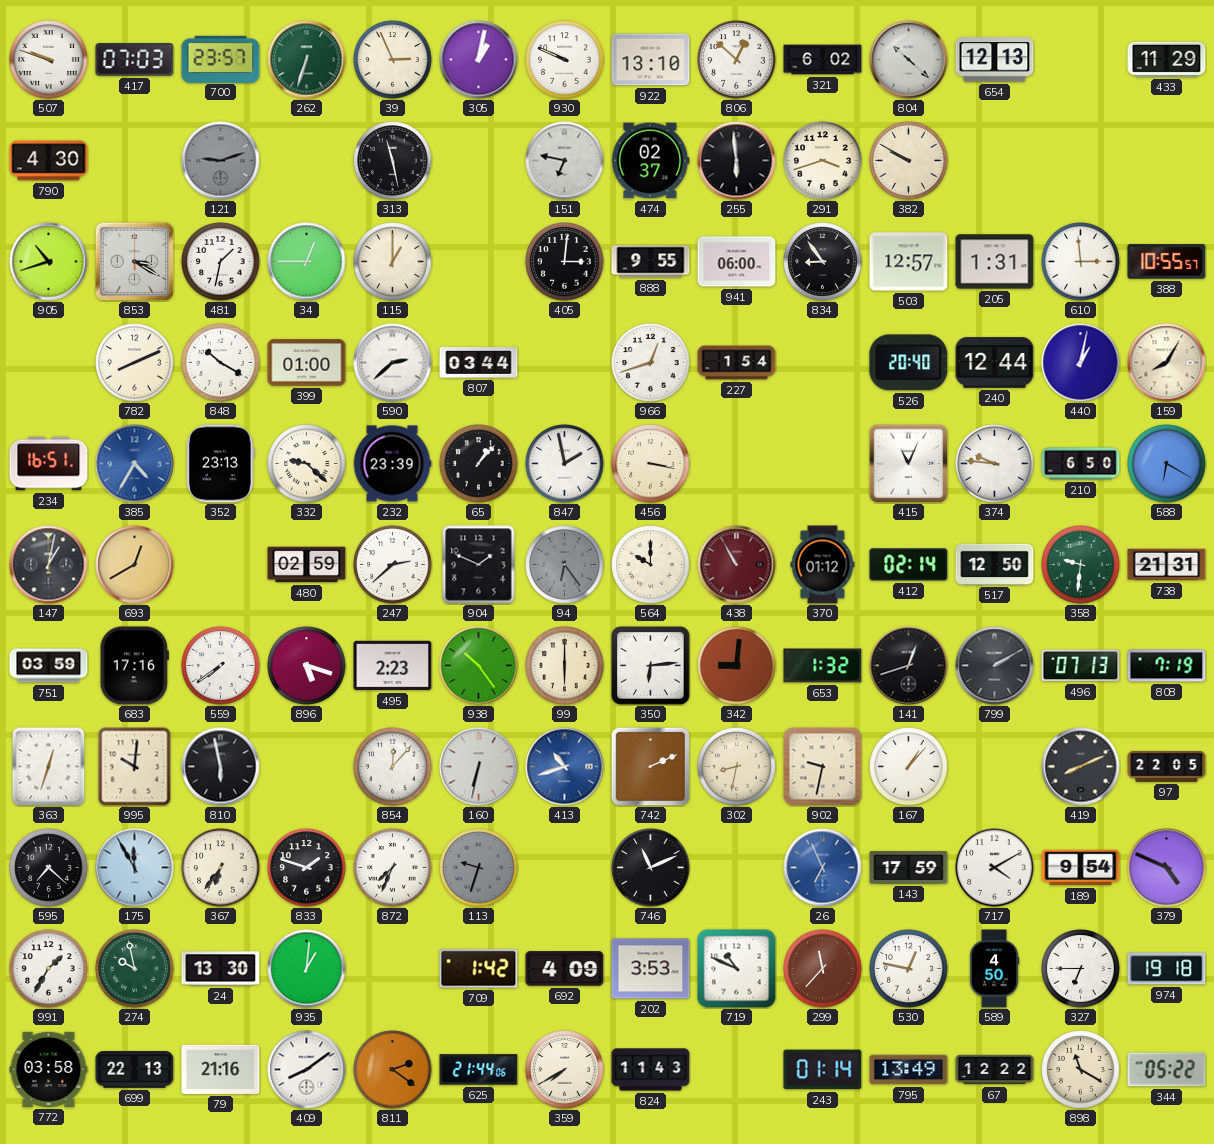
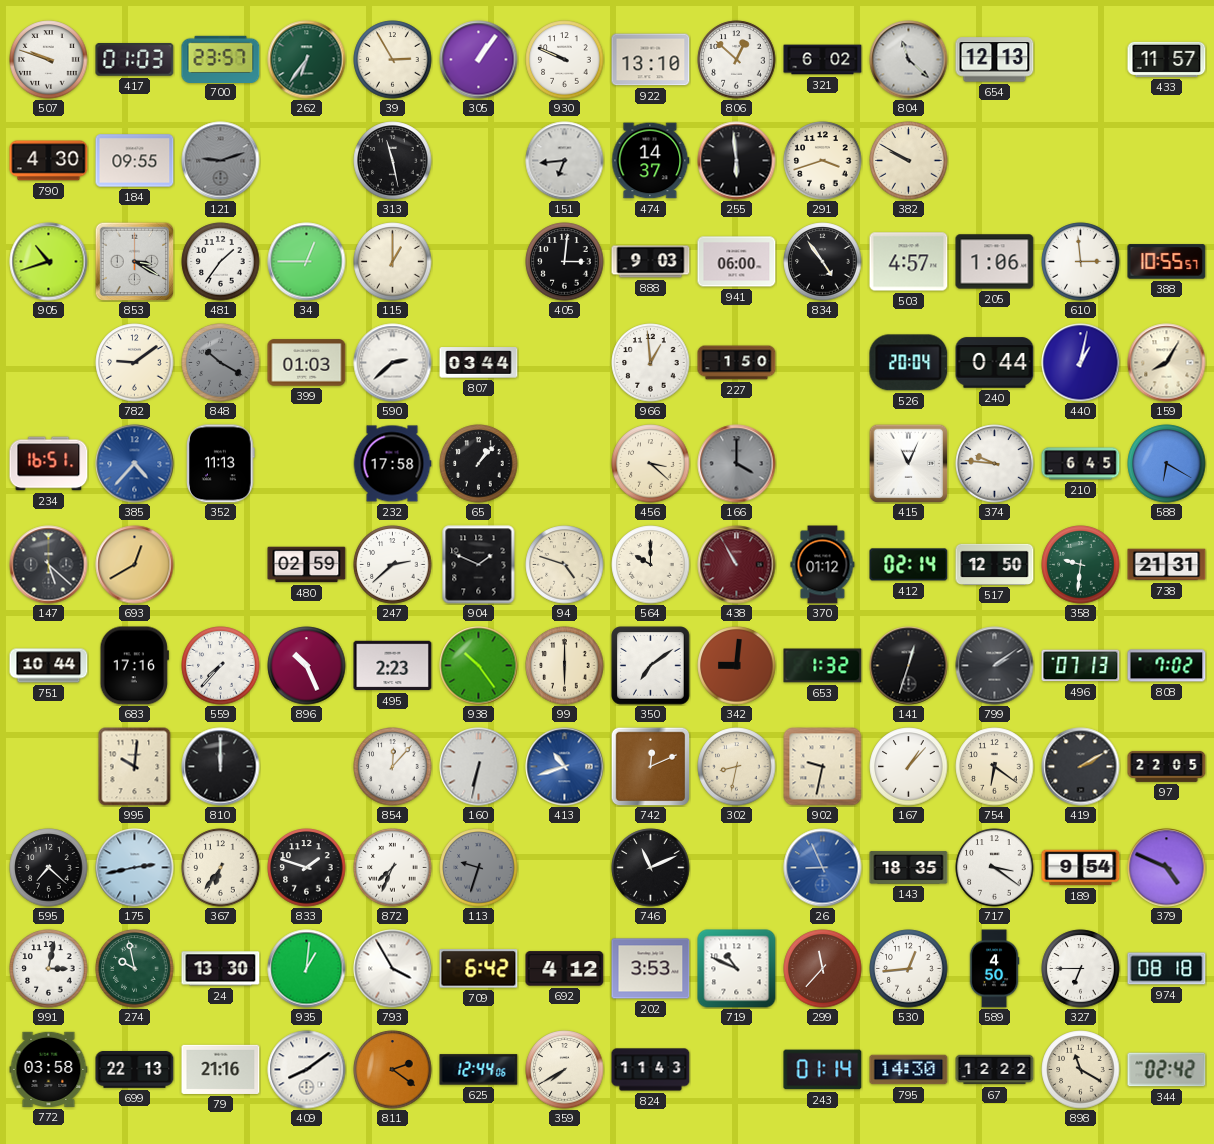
417: 07:03 -> 01:03
262: 6:33 -> 6:36
39: 2:56 -> 2:55
305: 1:02 -> 1:06
804: 10:22 -> 11:22
433: 11:29 -> 11:57
184: none -> 09:55
151: 6:47 -> 6:44
474: 02:37 -> 14:37
481: 1:32 -> 1:36
888: 9:55 -> 9:03
834: 8:54 -> 4:54
503: 12:57 -> 4:57
205: 1:31 -> 1:06
782: 8:11 -> 9:09
848 dial: white -> grey
399: 01:00 -> 01:03
966: 12:42 -> 12:59
227: 1:54 -> 1:50
526: 20:40 -> 20:04
240: 12:44 -> 0:44
385: 4:35 -> 4:37
352: 23:13 -> 11:13
332: 9:22 -> none
232: 23:39 -> 17:58
847: 1:58 -> none
456: 3:17 -> 3:22
166: none -> 4:00
210: 6:50 -> 6:45
147: 1:02 -> 5:22
94: 6:24 -> 4:48
94 dial: grey -> cream
751: 03:59 -> 10:44
559: 7:39 -> 7:37
896: 5:18 -> 10:26
350: 6:14 -> 7:09
141: 12:42 -> 12:33
799: 2:10 -> 2:09
808: 7:19 -> 7:02
363: 12:33 -> none
810: 5:58 -> 12:00
742: 2:11 -> 12:11
754: none -> 6:21
419: 8:11 -> 2:10
175: 11:55 -> 2:43
26: 6:56 -> 8:56
143: 17:59 -> 18:35
717: 4:10 -> 3:21
991: 1:35 -> 3:02
793: none -> 3:55
709: 1:42 -> 6:42
692: 4:09 -> 4:12
530: 12:47 -> 12:44
974: 19:18 -> 08:18
625: 21:44 -> 12:44
795: 13:49 -> 14:30
344: 05:22 -> 02:42
